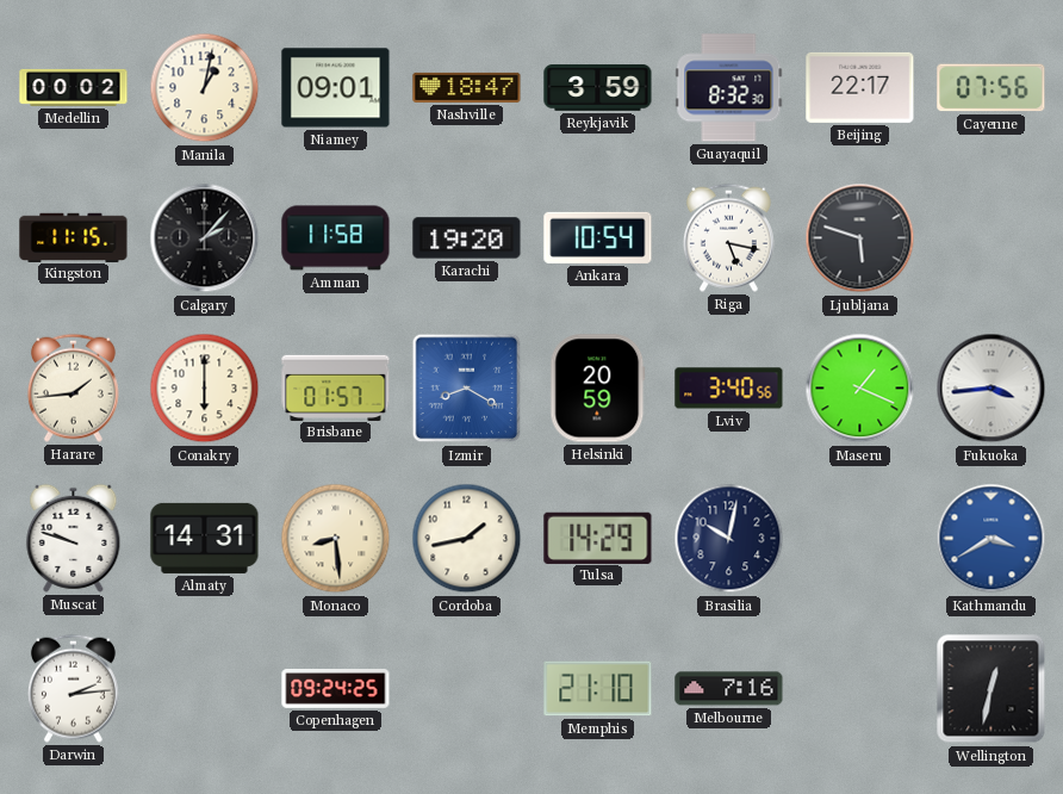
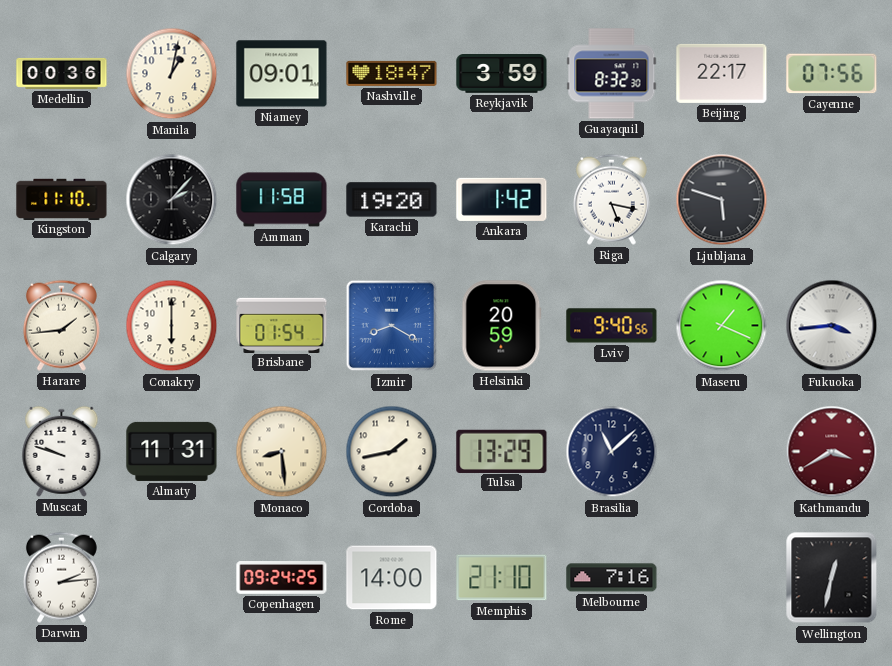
Medellin: 00:02 -> 00:36
Kingston: 11:15 -> 11:10
Ankara: 10:54 -> 1:42
Brisbane: 01:57 -> 01:54
Lviv: 3:40 -> 9:40
Almaty: 14:31 -> 11:31
Tulsa: 14:29 -> 13:29
Brasilia: 10:02 -> 11:08
Kathmandu dial: blue -> burgundy
Rome: none -> 14:00
